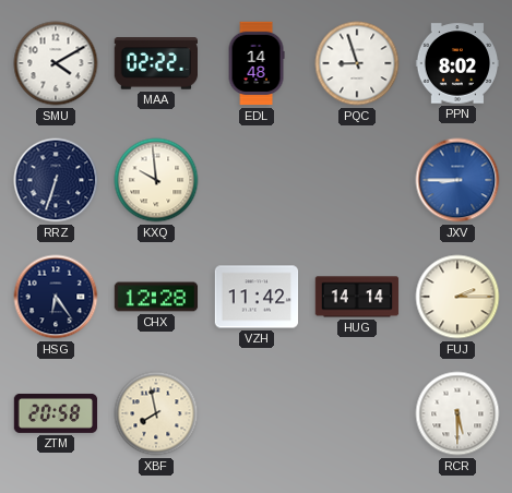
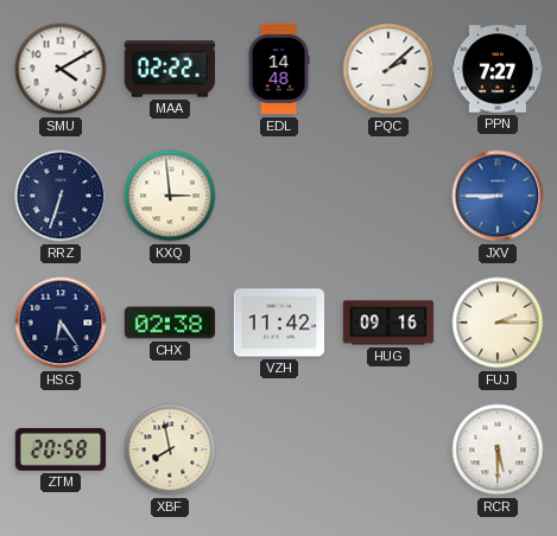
PQC: 8:57 -> 2:08
PPN: 8:02 -> 7:27
KXQ: 9:59 -> 2:59
CHX: 12:28 -> 02:38
HUG: 14:14 -> 09:16
